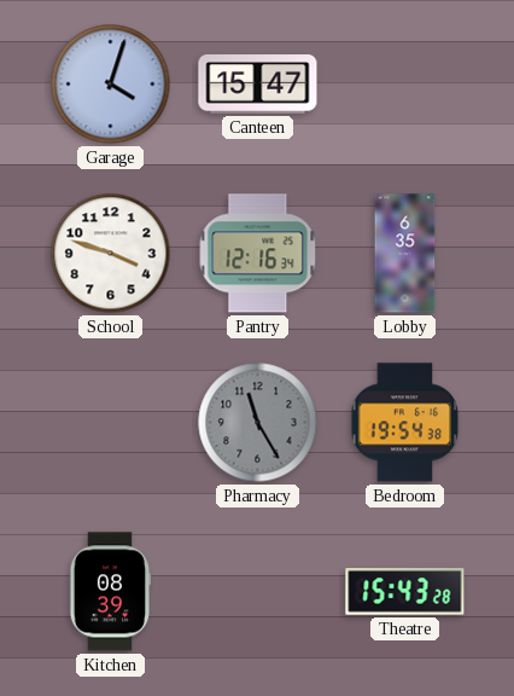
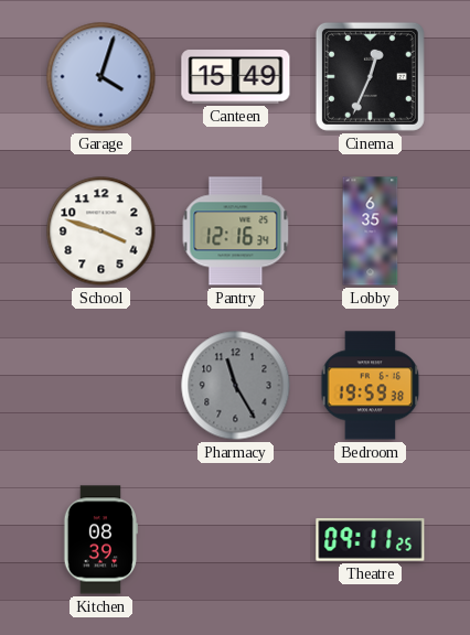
Canteen: 15:47 -> 15:49
Cinema: none -> 12:34
Bedroom: 19:54 -> 19:59
Theatre: 15:43 -> 09:11
